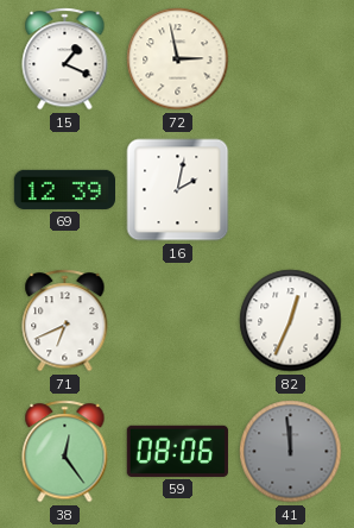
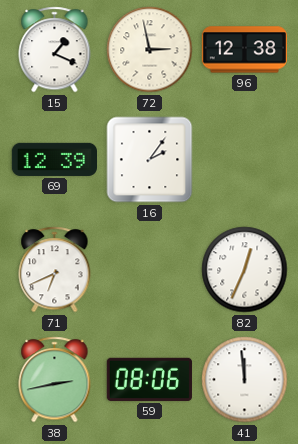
96: none -> 12:38
16: 2:02 -> 2:06
38: 12:24 -> 2:43
41 dial: grey -> white
